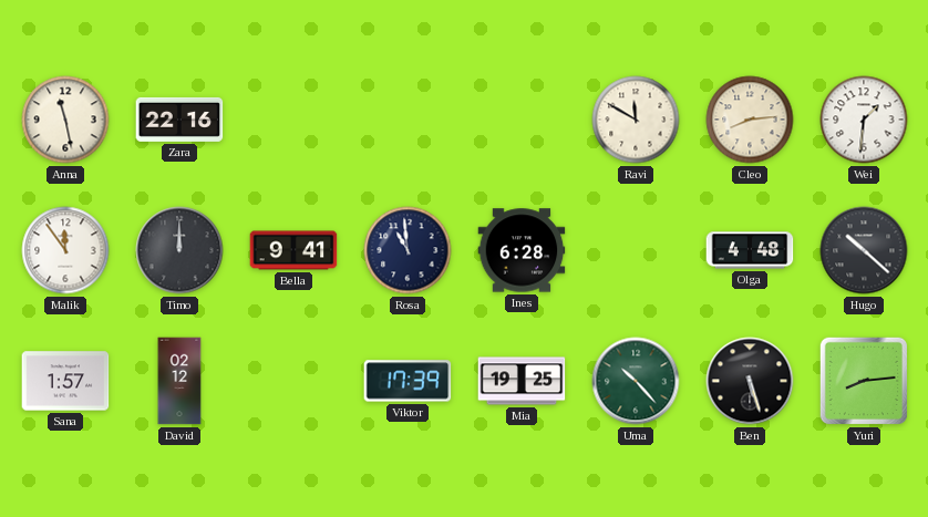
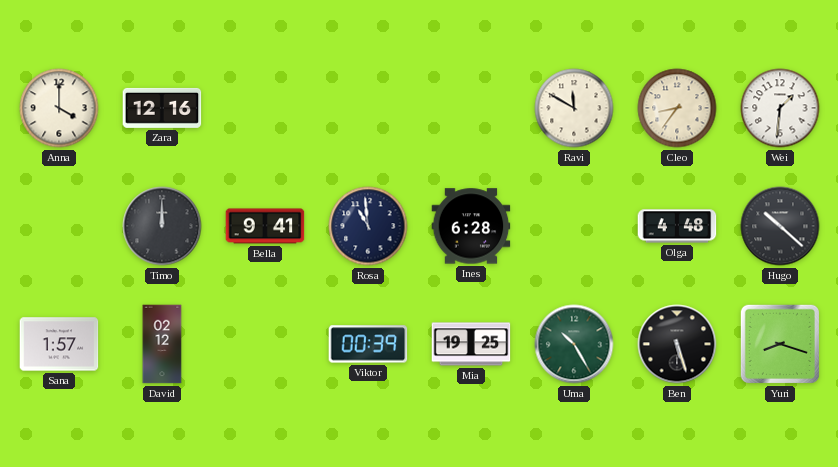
Anna: 11:28 -> 4:00
Zara: 22:16 -> 12:16
Cleo: 8:14 -> 8:36
Malik: 11:54 -> none
Viktor: 17:39 -> 00:39
Uma: 10:23 -> 10:25
Yuri: 8:14 -> 8:18
